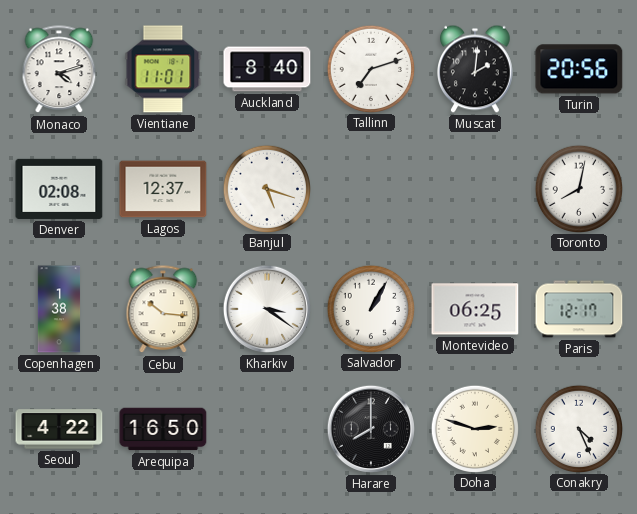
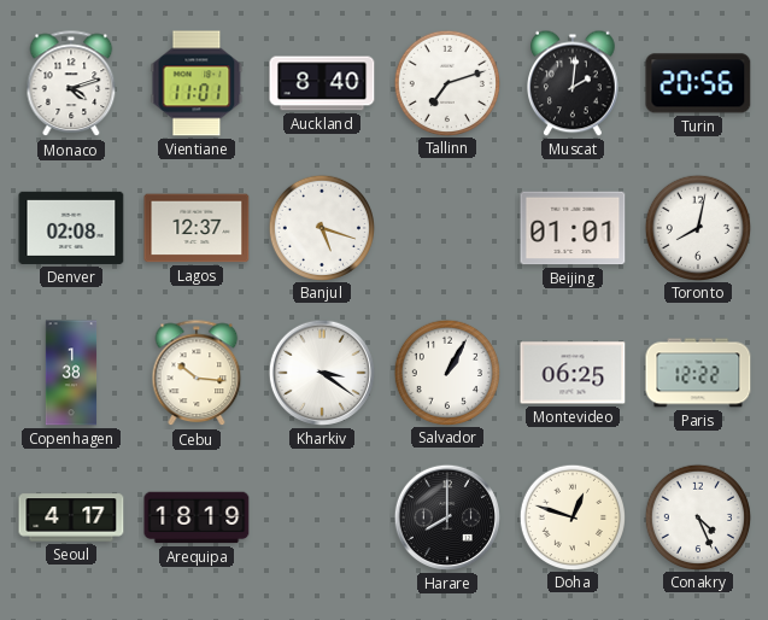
Beijing: none -> 01:01
Paris: 12:17 -> 12:22
Seoul: 4:22 -> 4:17
Arequipa: 16:50 -> 18:19
Doha: 2:48 -> 12:48
